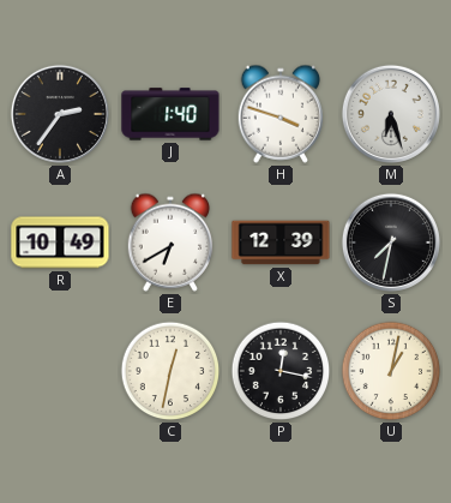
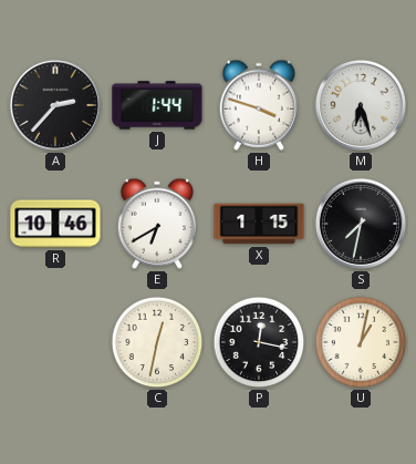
A: 2:36 -> 2:37
J: 1:40 -> 1:44
R: 10:49 -> 10:46
X: 12:39 -> 1:15
